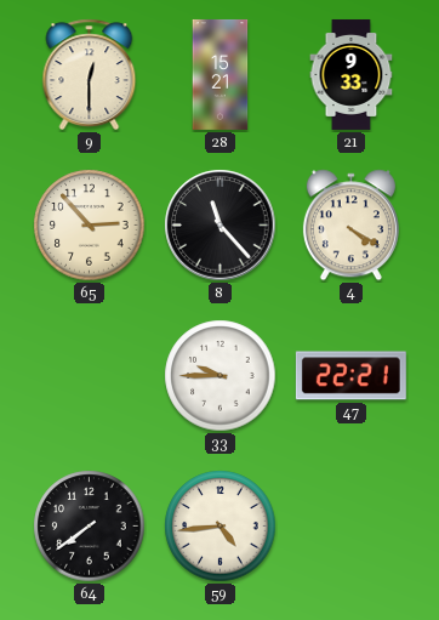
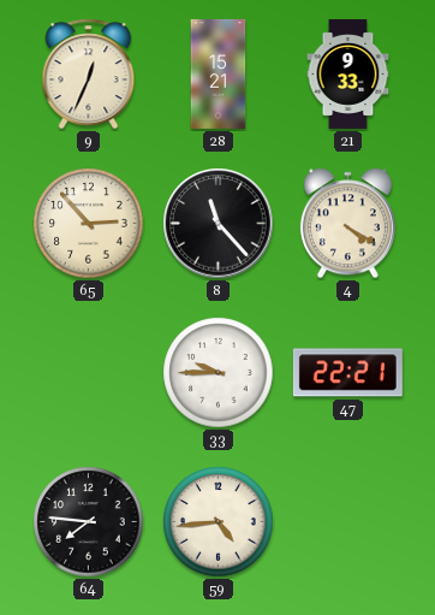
9: 12:30 -> 12:34
64: 7:39 -> 7:46
